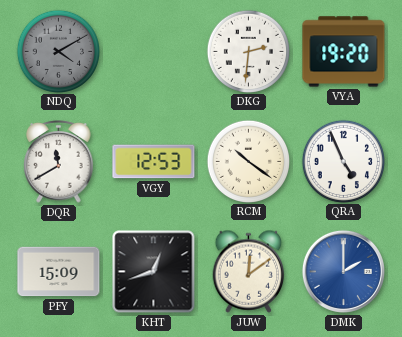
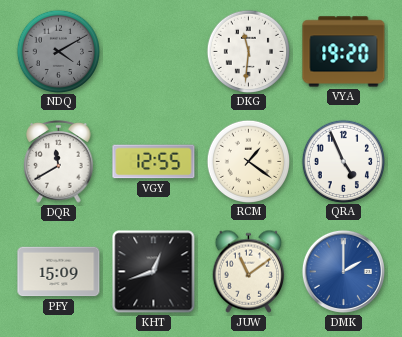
DKG: 2:31 -> 11:31
VGY: 12:53 -> 12:55
RCM: 10:21 -> 1:21
JUW: 12:09 -> 11:09
